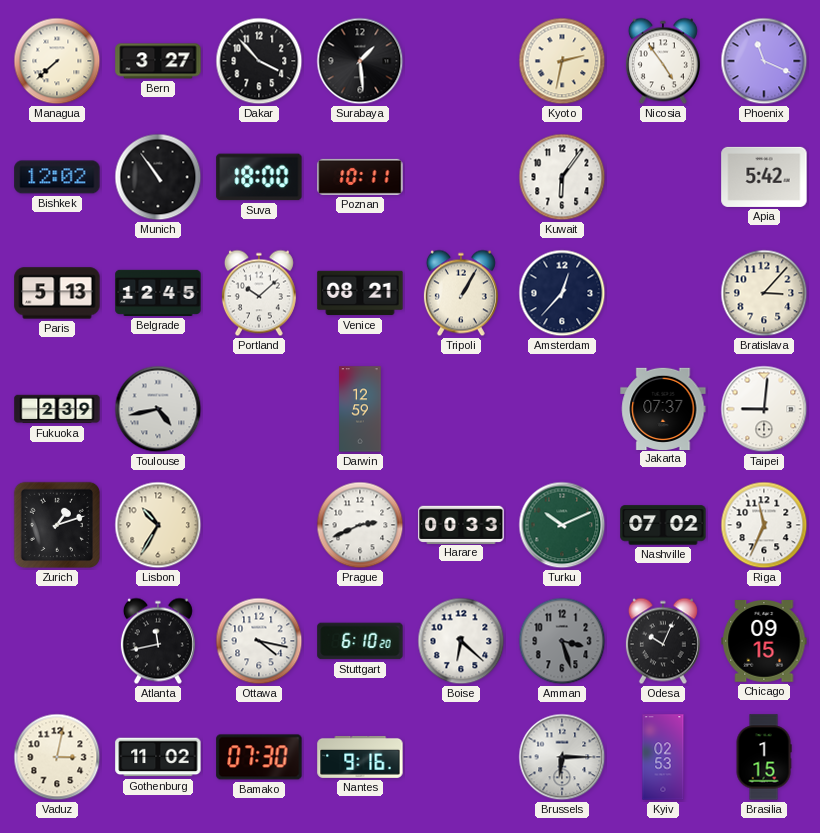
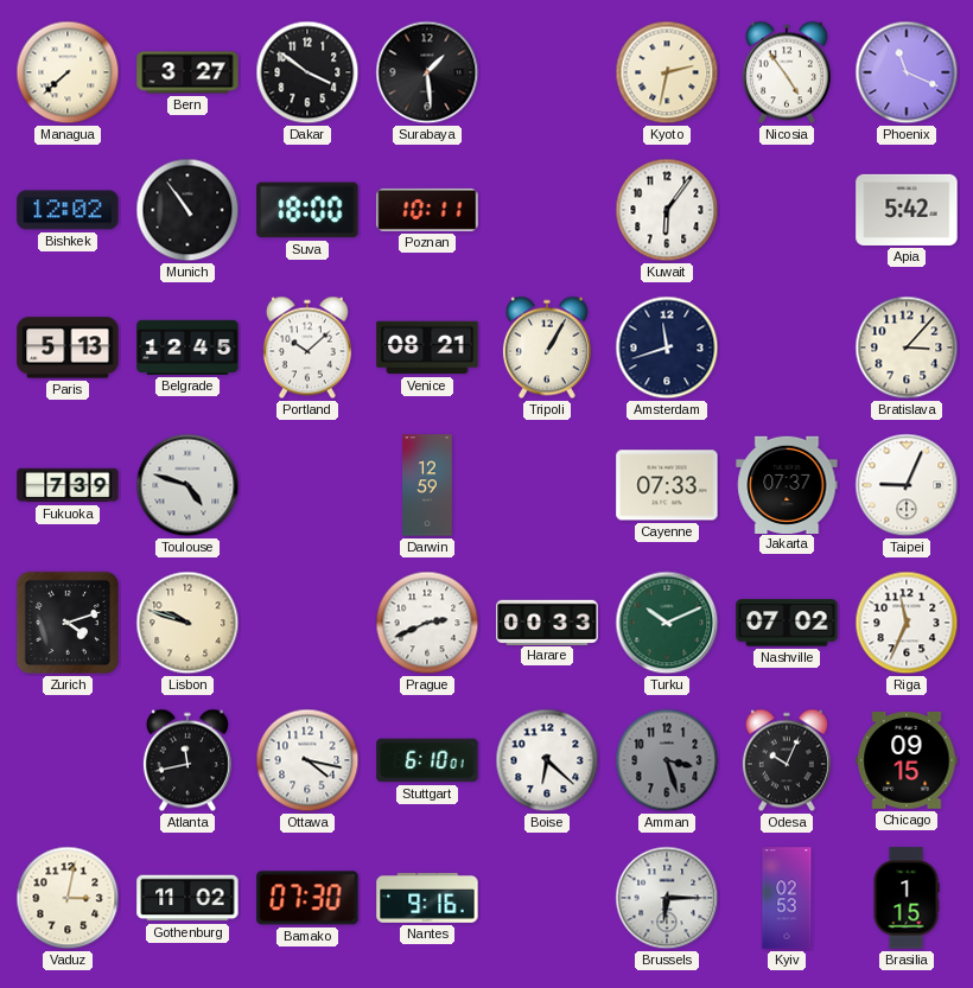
Dakar: 3:53 -> 3:51
Amsterdam: 12:37 -> 11:42
Fukuoka: 2:39 -> 7:39
Toulouse: 4:43 -> 4:48
Cayenne: none -> 07:33
Taipei: 9:01 -> 9:04
Zurich: 1:12 -> 4:12
Lisbon: 10:35 -> 9:48
Stuttgart: 6:10:20 -> 6:10:01
